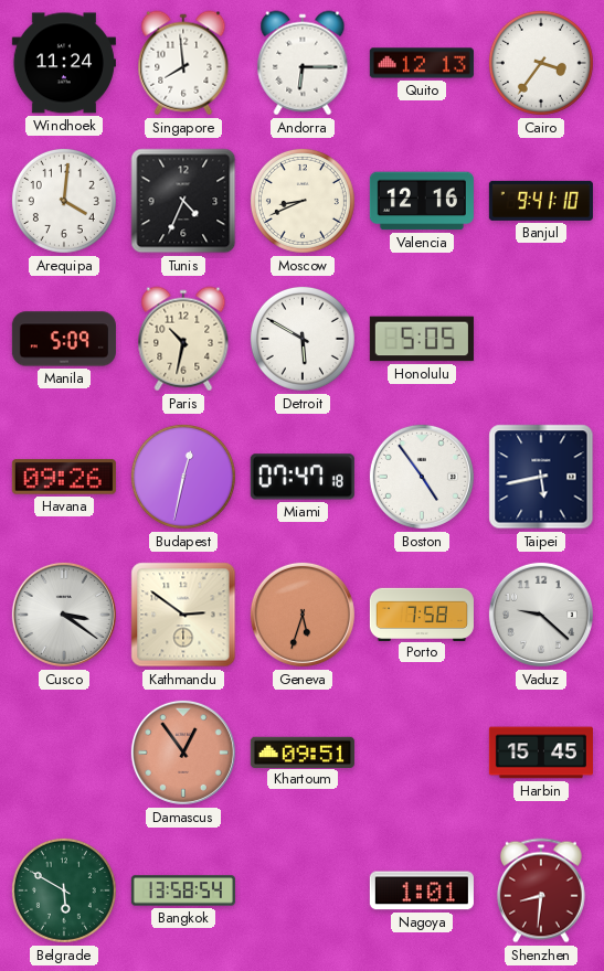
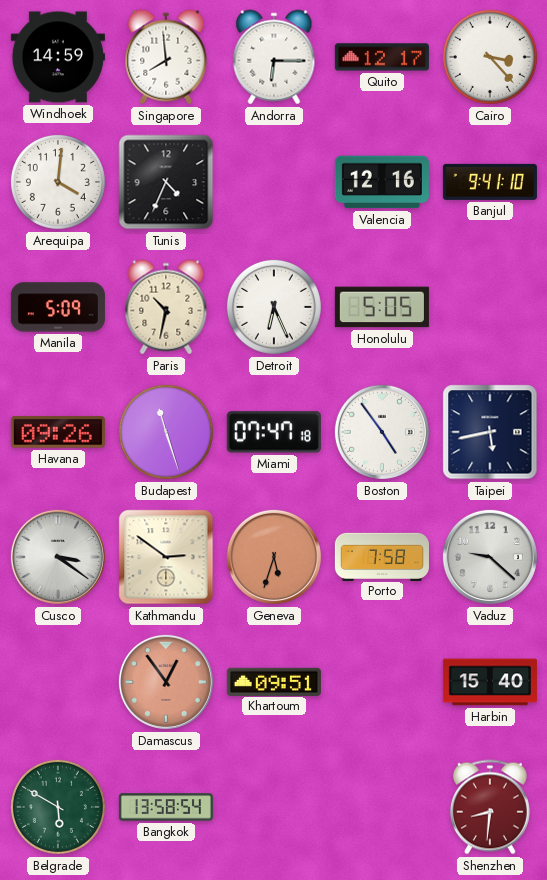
Windhoek: 11:24 -> 14:59
Quito: 12:13 -> 12:17
Cairo: 3:36 -> 3:23
Moscow: 8:41 -> none
Detroit: 5:50 -> 6:26
Budapest: 12:32 -> 11:27
Harbin: 15:45 -> 15:40
Nagoya: 1:01 -> none
